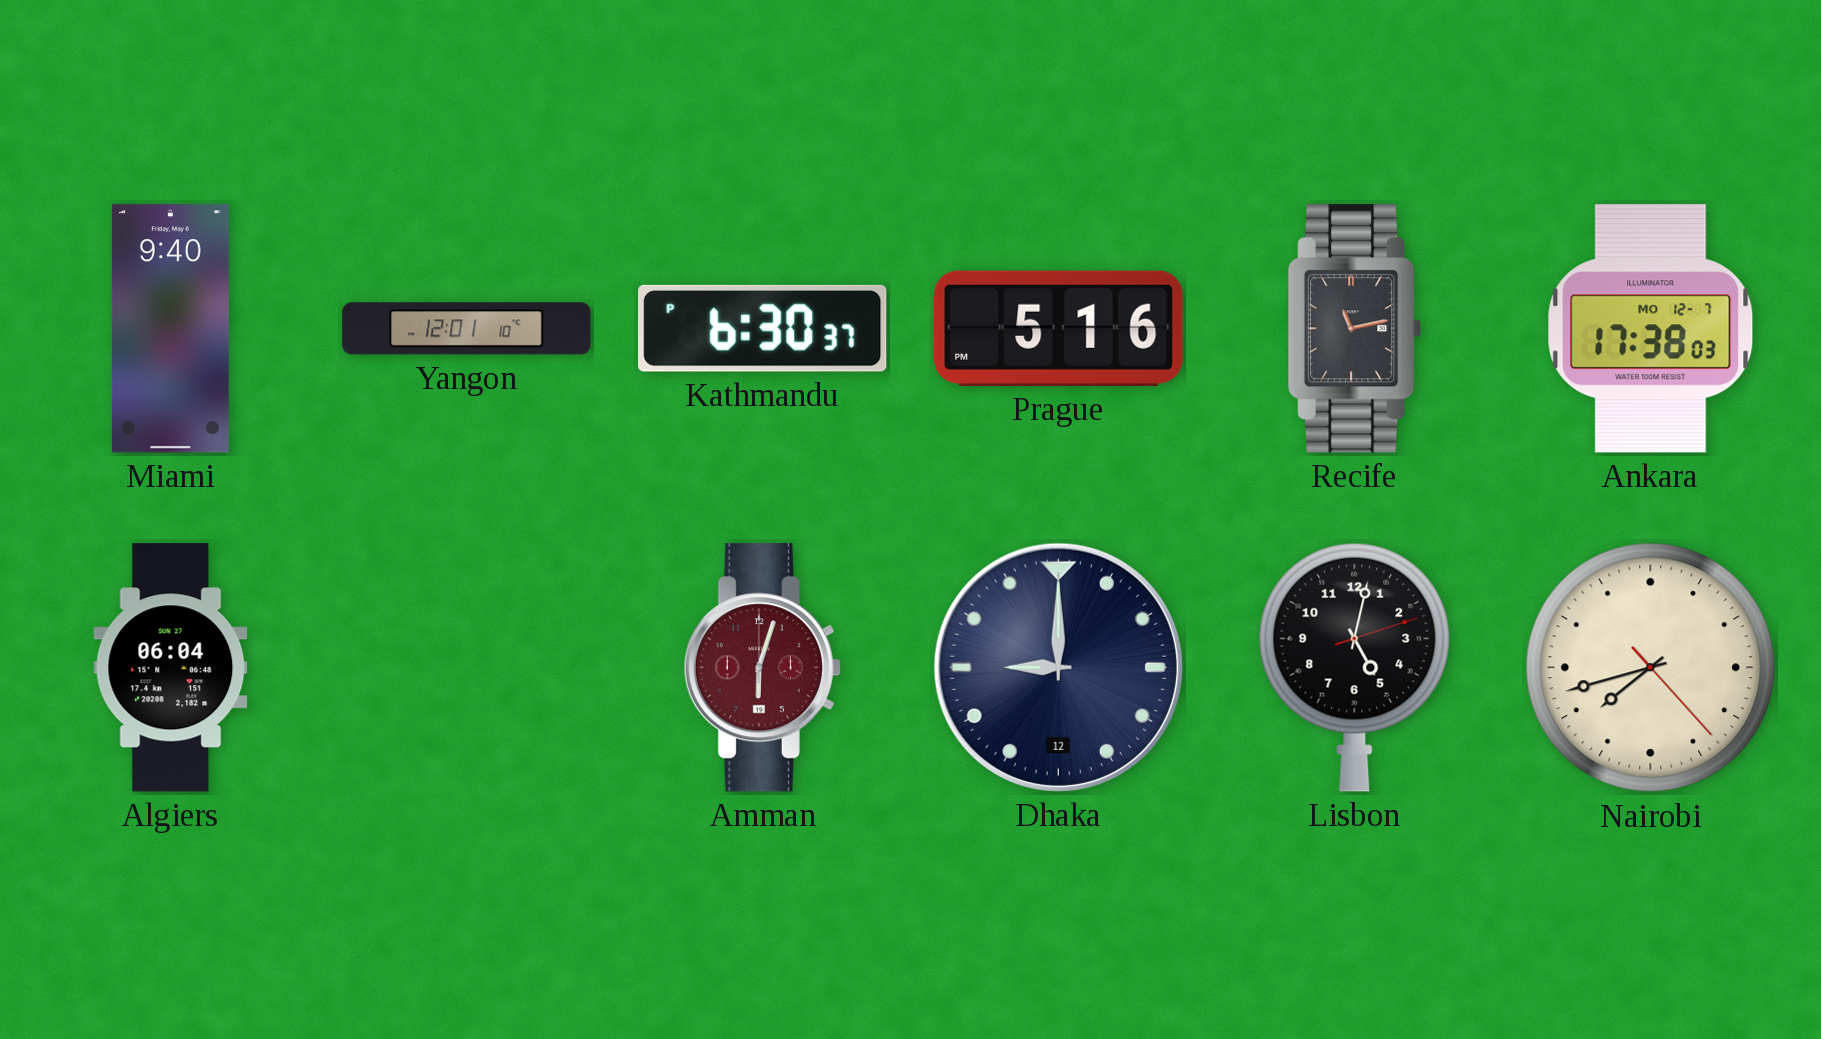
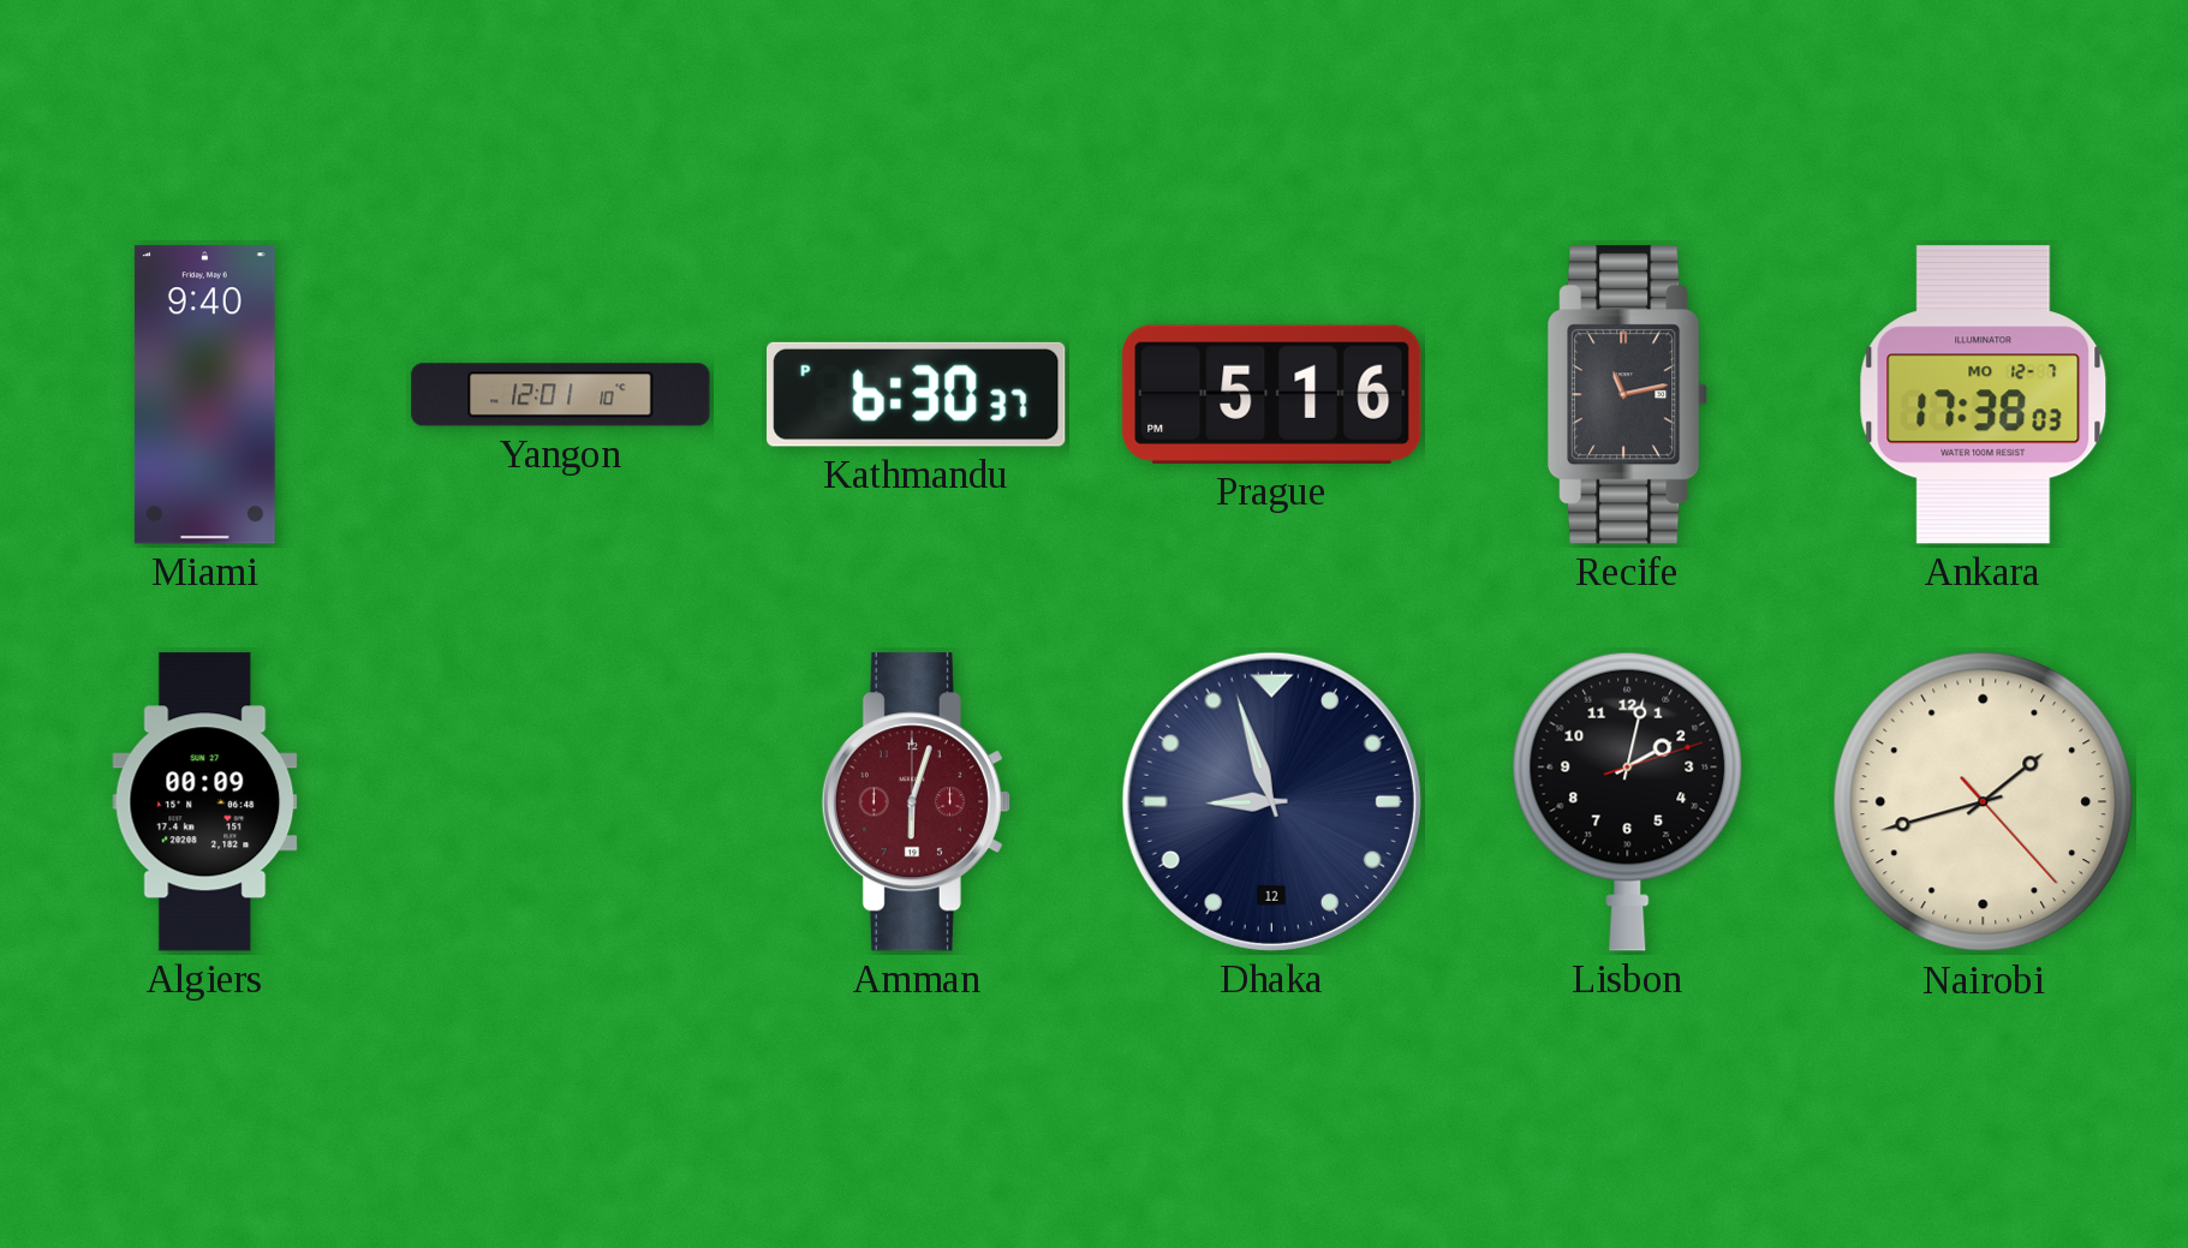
Algiers: 06:04 -> 00:09
Dhaka: 9:00 -> 8:57
Lisbon: 5:02 -> 2:02
Nairobi: 7:42 -> 1:42
